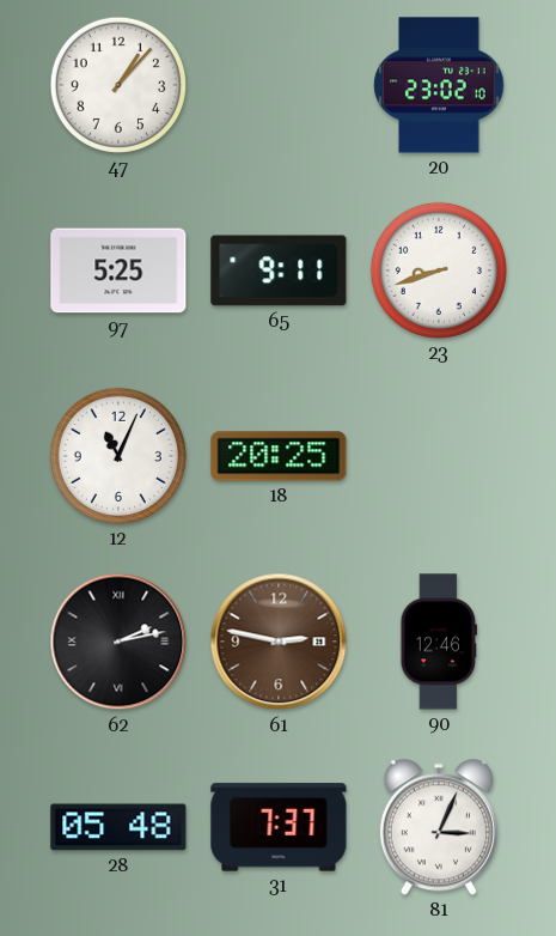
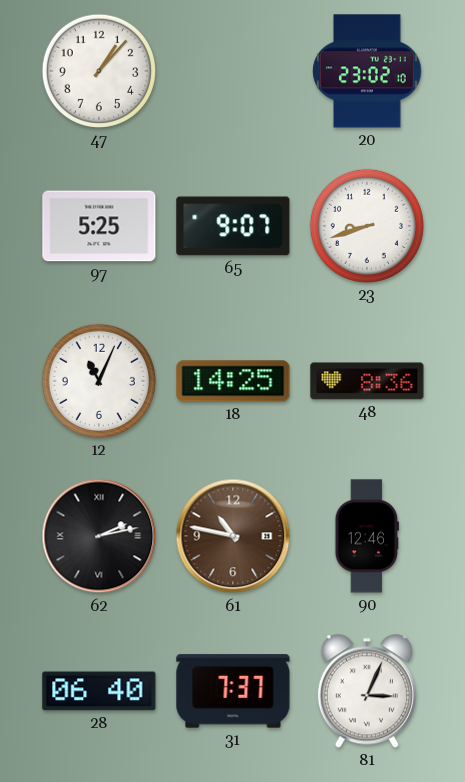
65: 9:11 -> 9:07
18: 20:25 -> 14:25
48: none -> 8:36
61: 2:47 -> 10:47
28: 05:48 -> 06:40
